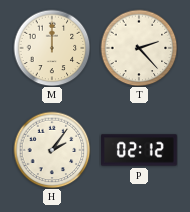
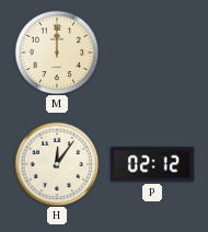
T: 2:23 -> none
H: 2:06 -> 12:06
